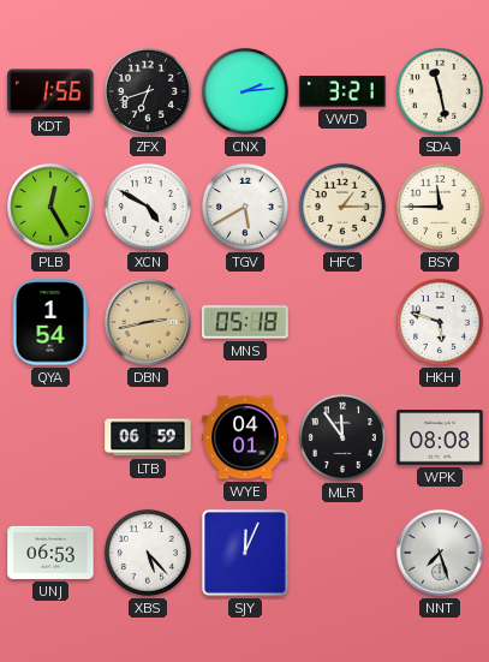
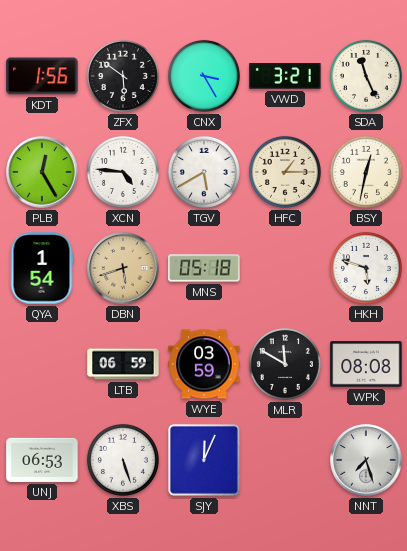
ZFX: 6:42 -> 5:51
CNX: 2:14 -> 3:25
SDA: 11:28 -> 11:26
XCN: 4:50 -> 4:46
BSY: 11:45 -> 12:32
DBN: 2:43 -> 5:42
WYE: 04:01 -> 03:59
MLR: 11:54 -> 11:50
XBS: 5:23 -> 5:27
